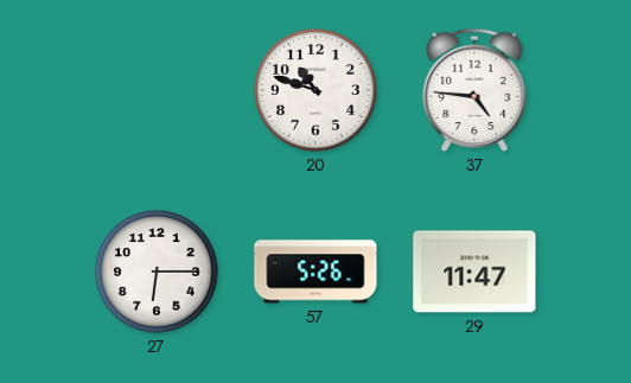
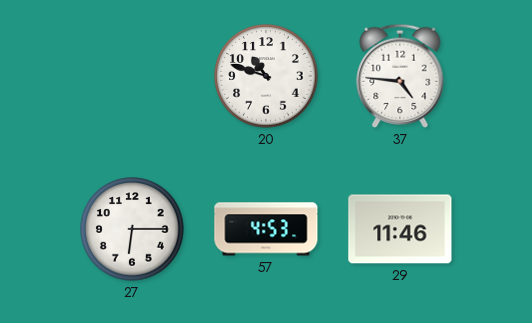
57: 5:26 -> 4:53
29: 11:47 -> 11:46
